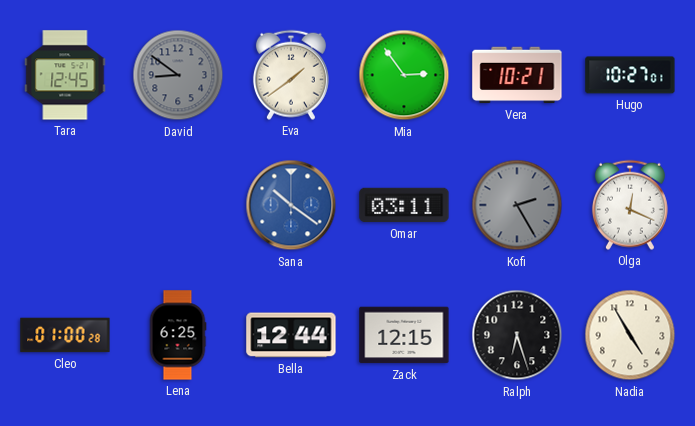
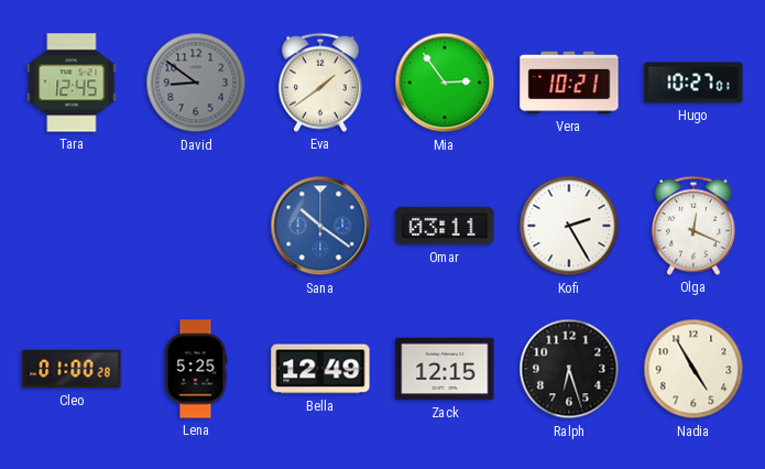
Kofi dial: grey -> white
Lena: 6:25 -> 5:25
Bella: 12:44 -> 12:49
